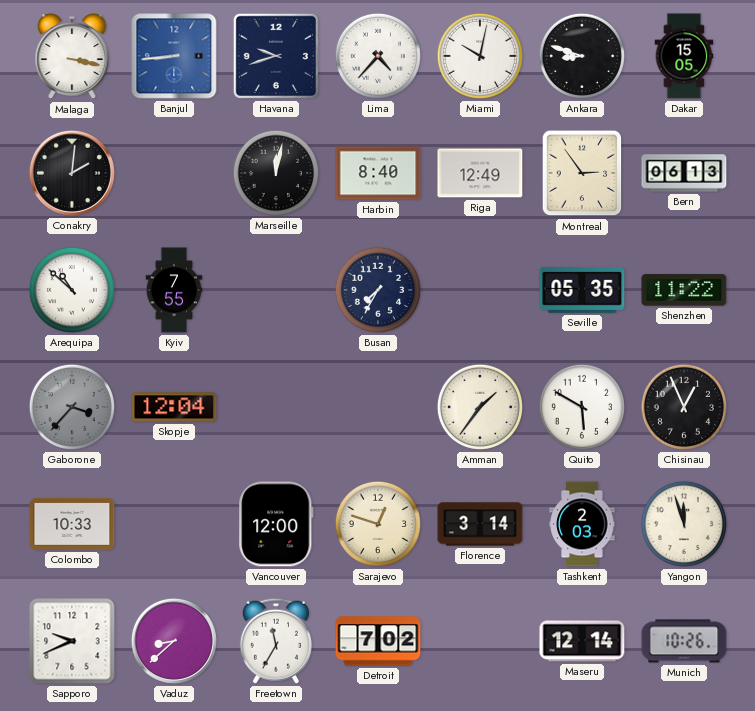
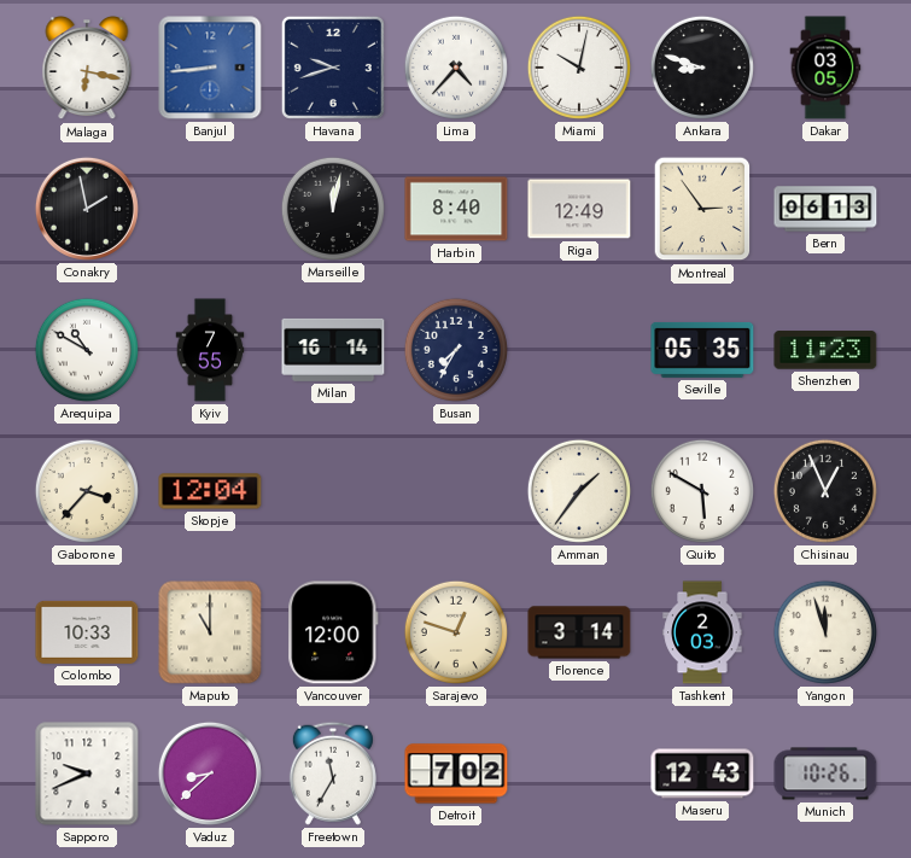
Malaga: 3:17 -> 6:17
Dakar: 15:05 -> 03:05
Conakry: 2:01 -> 1:58
Arequipa: 10:52 -> 10:50
Milan: none -> 16:14
Shenzhen: 11:22 -> 11:23
Gaborone dial: grey -> cream
Maputo: none -> 11:00
Maseru: 12:14 -> 12:43
